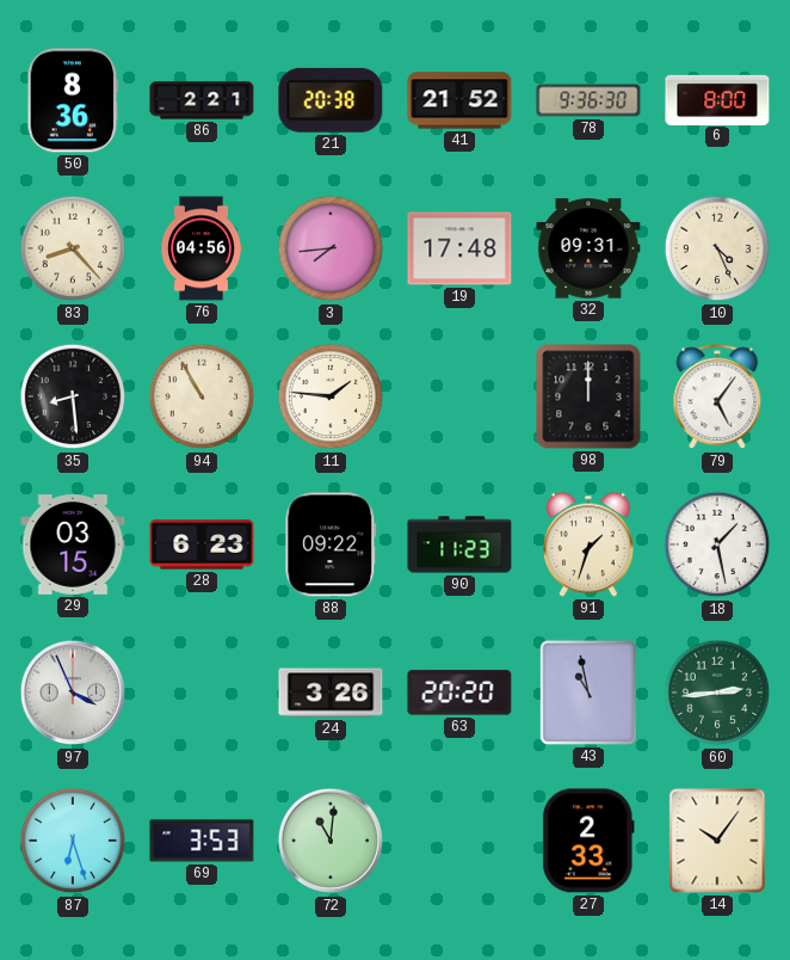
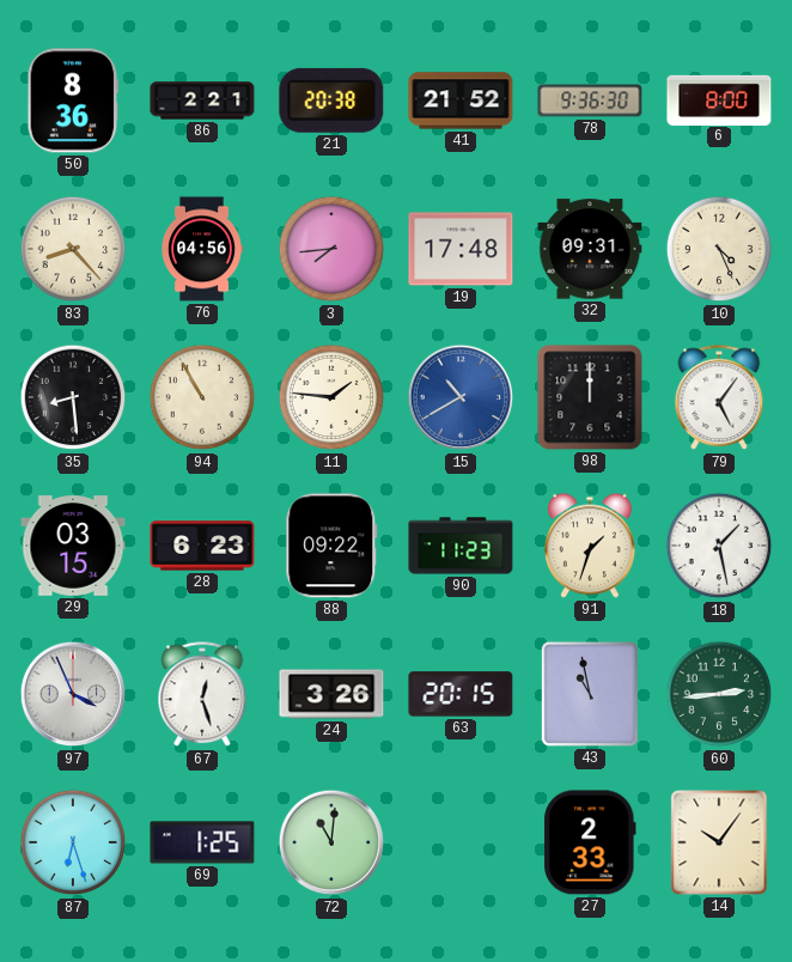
15: none -> 10:40
67: none -> 12:27
63: 20:20 -> 20:15
69: 3:53 -> 1:25
